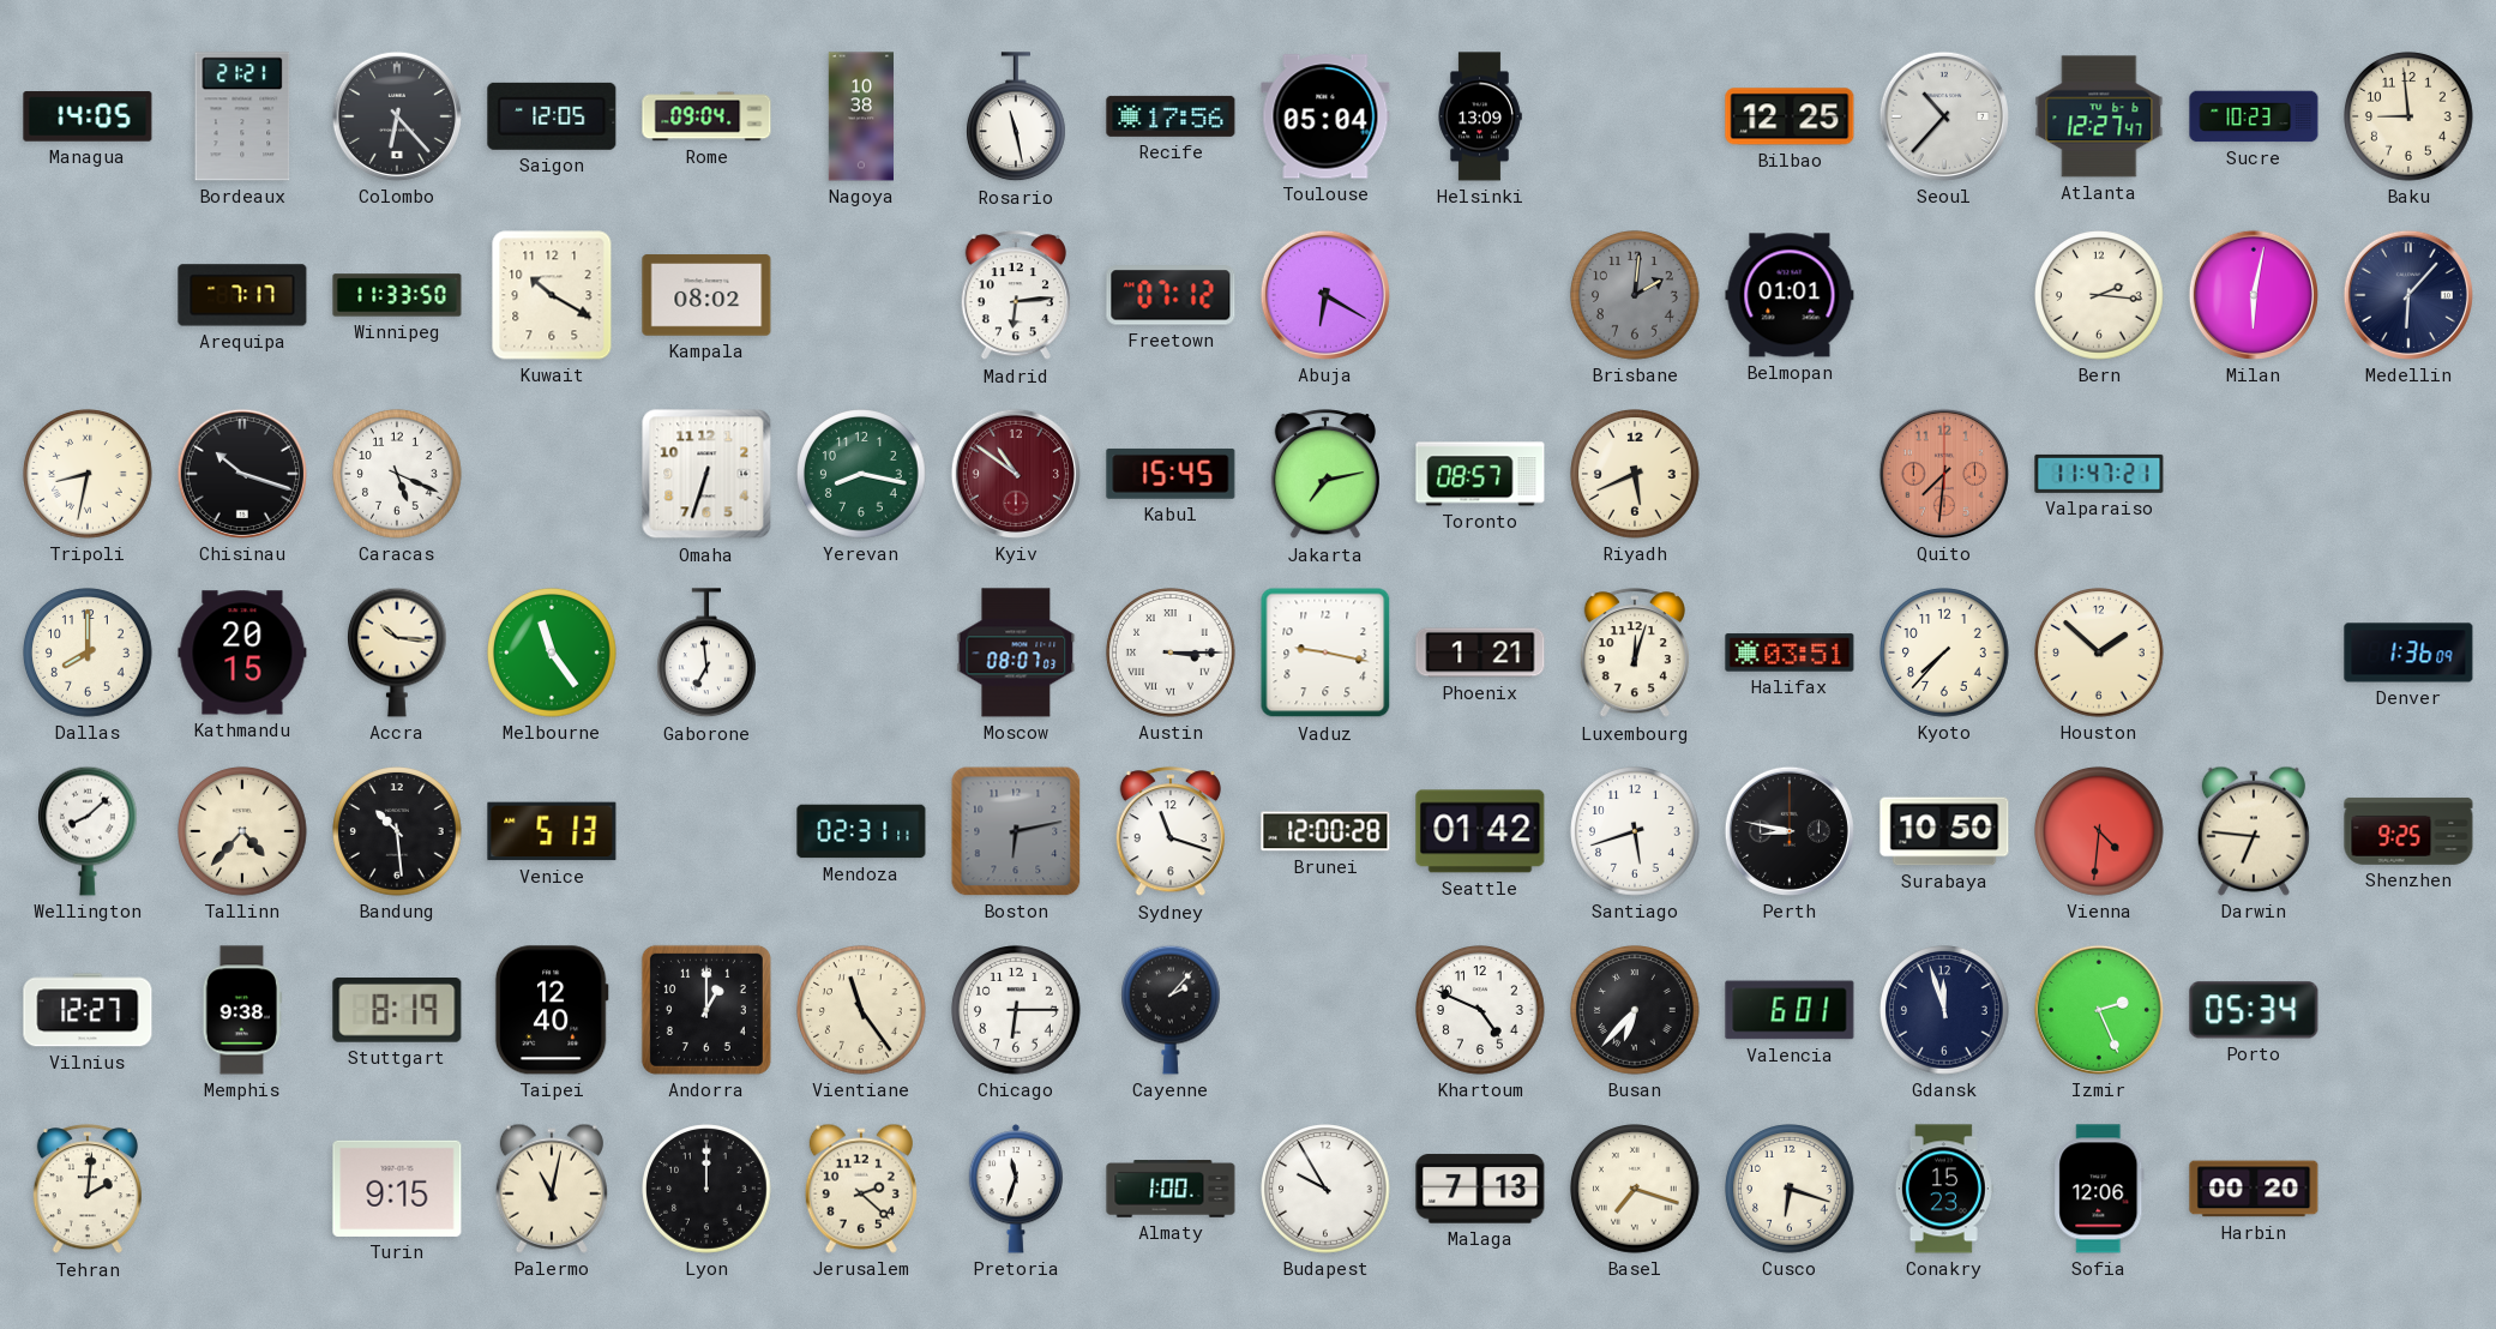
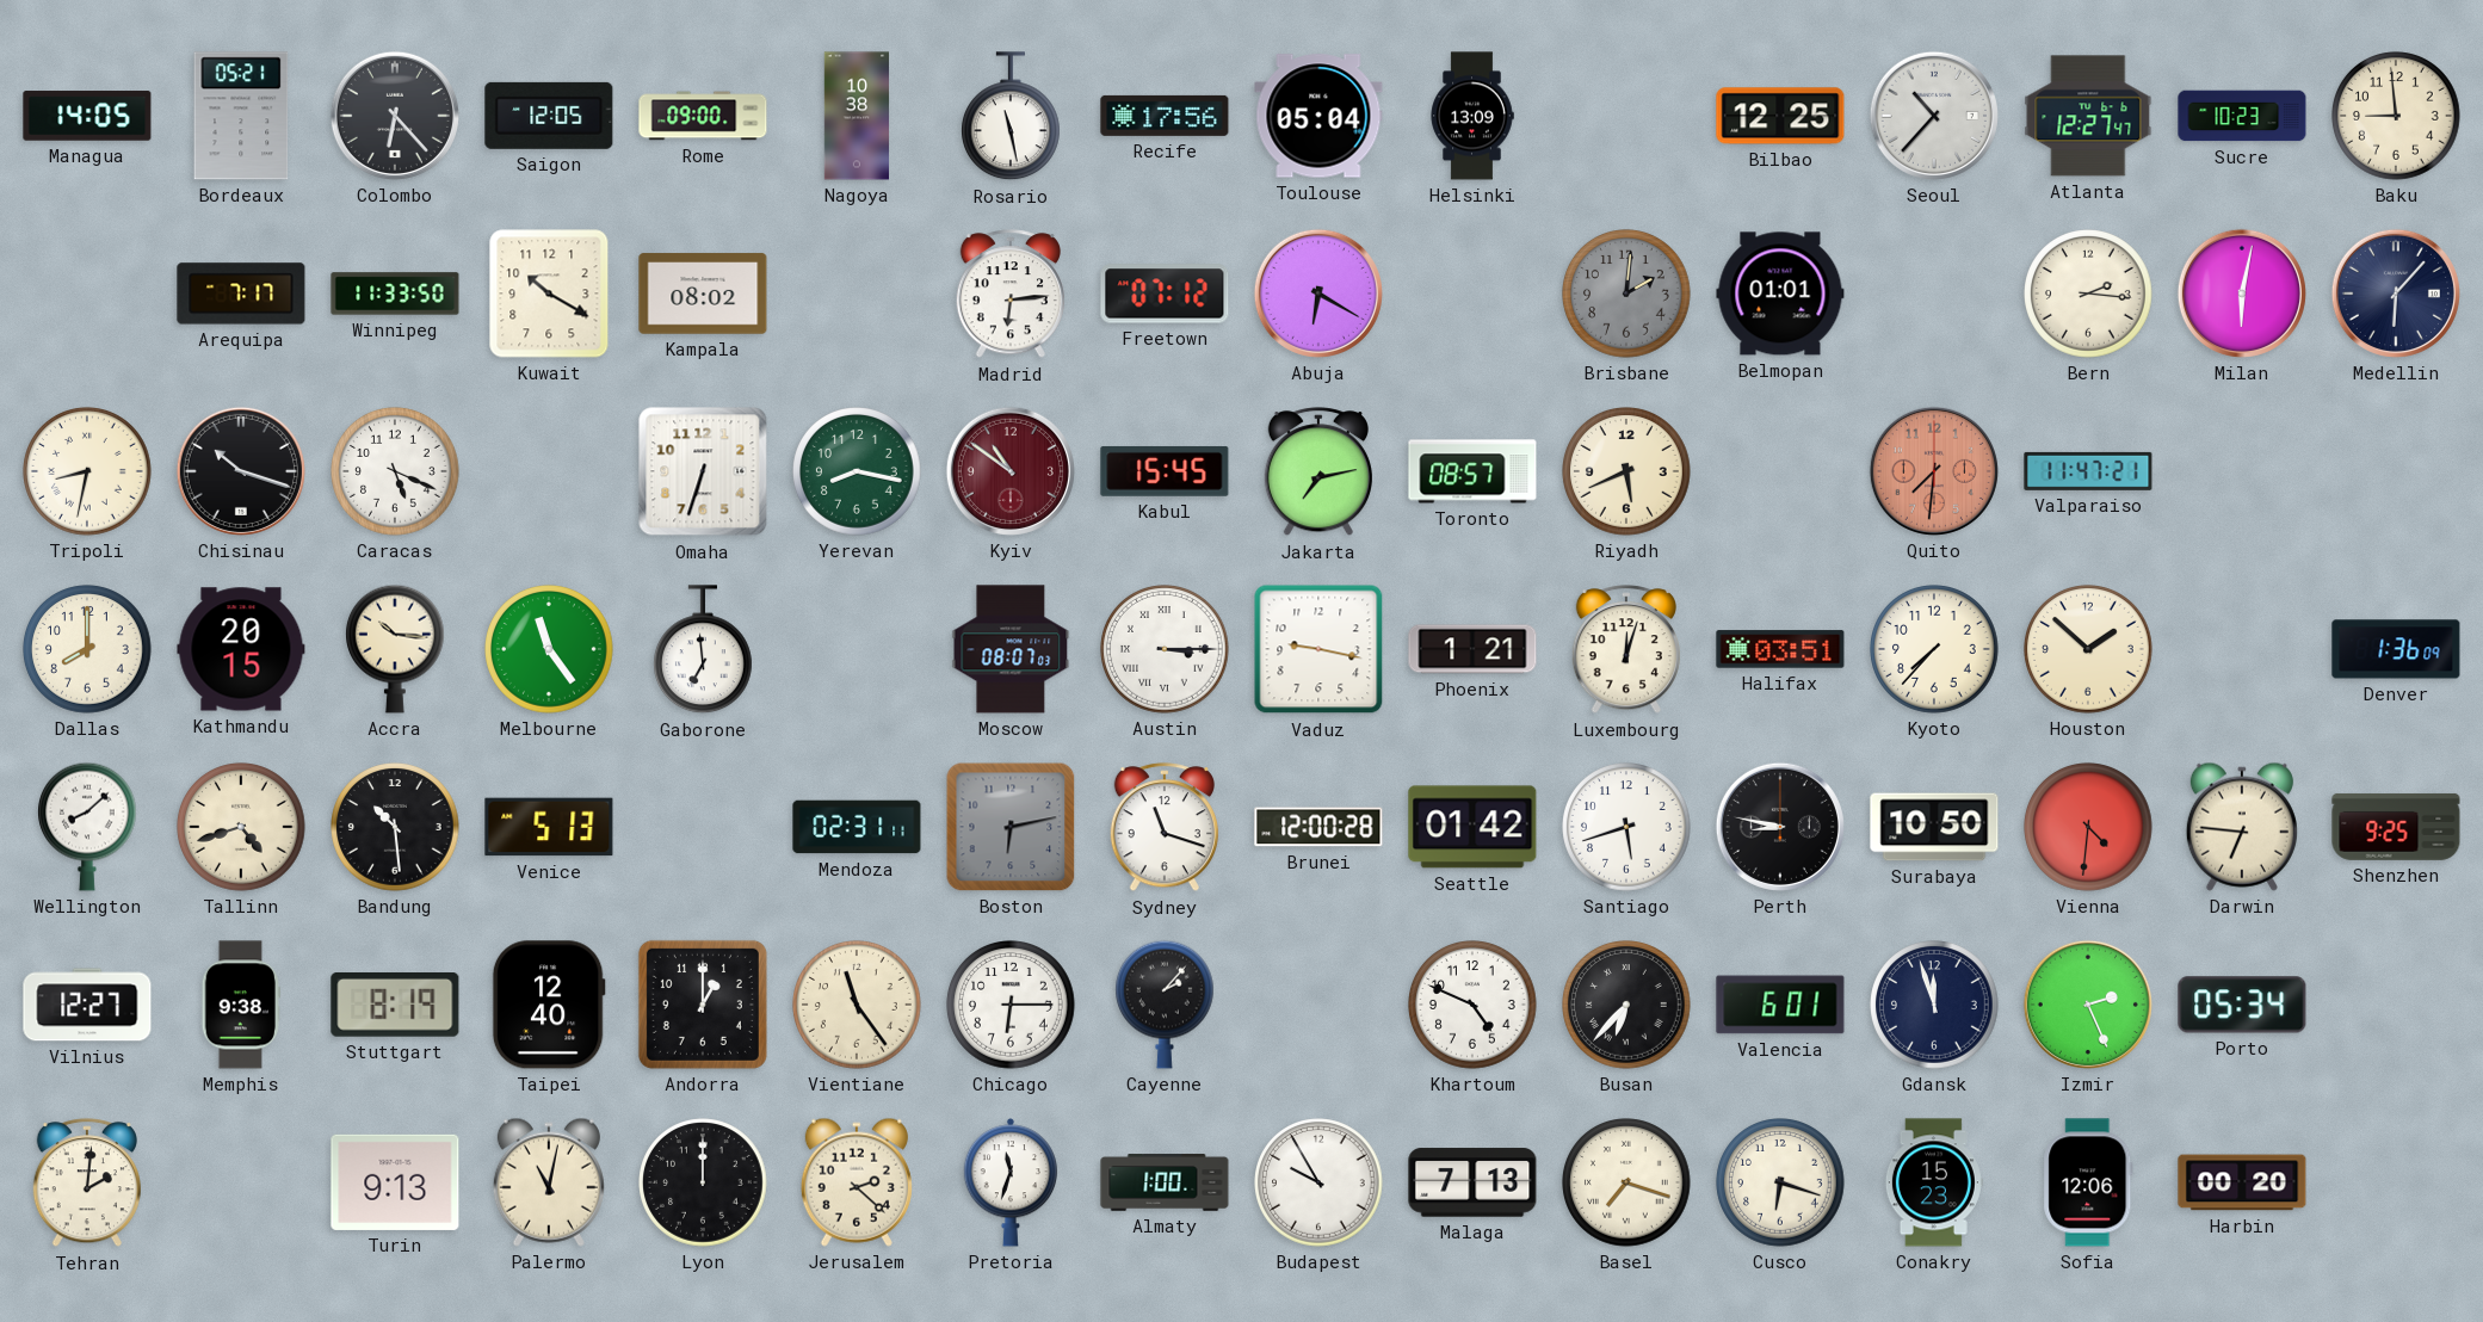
Bordeaux: 21:21 -> 05:21
Rome: 09:04 -> 09:00
Tallinn: 4:37 -> 4:42
Turin: 9:15 -> 9:13
